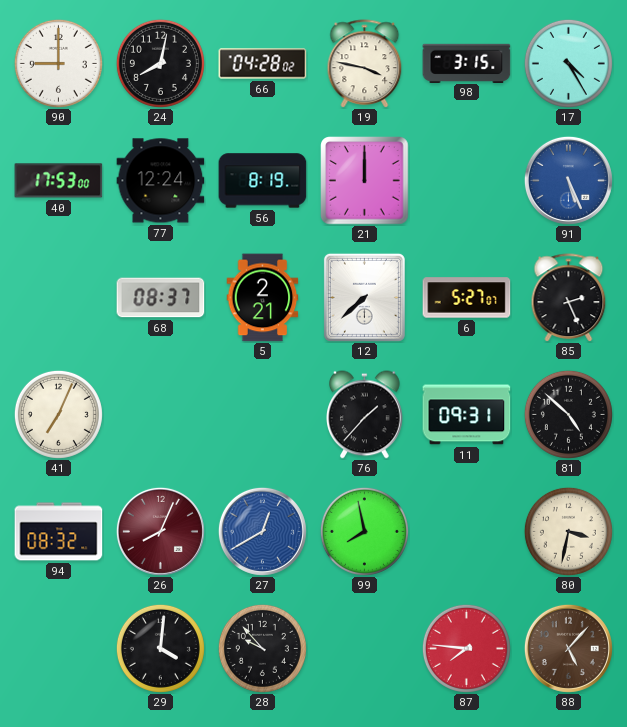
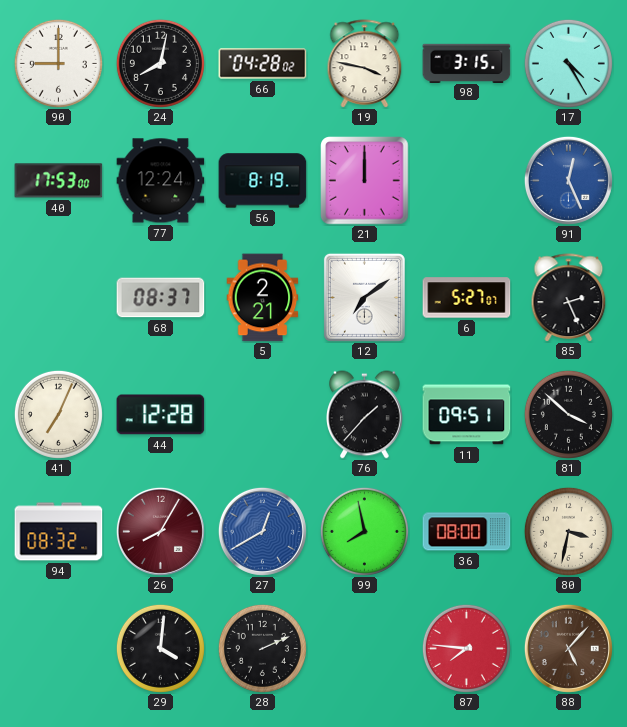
91: 5:26 -> 12:26
12: 7:38 -> 7:09
44: none -> 12:28
11: 09:31 -> 09:51
81: 4:52 -> 3:52
26: 8:04 -> 8:05
36: none -> 08:00
28: 9:53 -> 2:11
